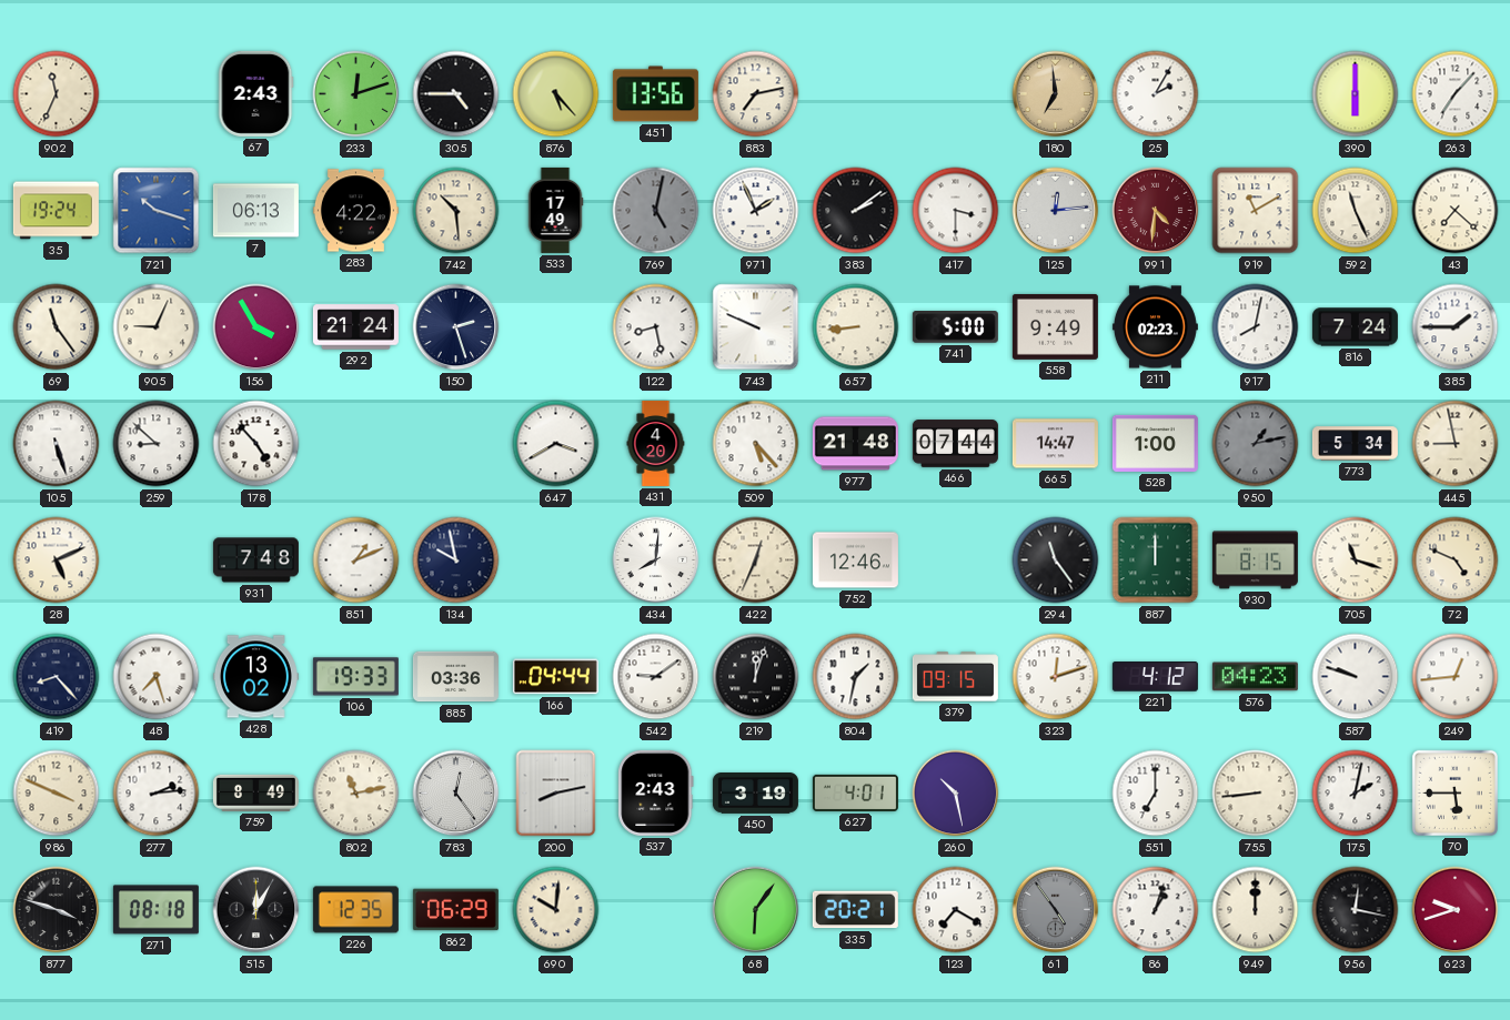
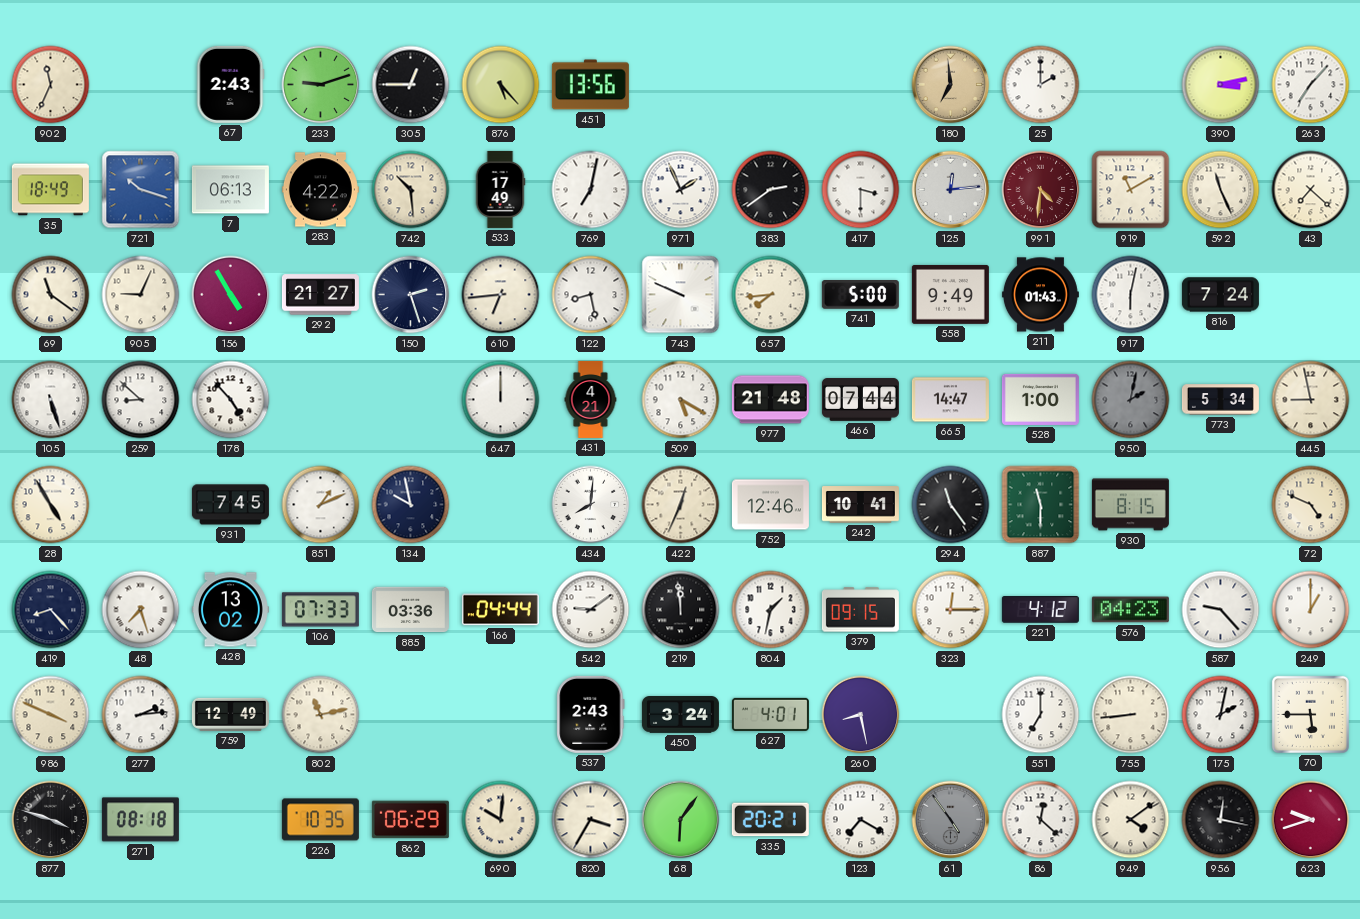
233: 12:12 -> 9:12
305: 4:45 -> 12:45
883: 7:13 -> none
25: 2:05 -> 2:00
390: 6:00 -> 3:13
35: 19:24 -> 18:49
769: 5:02 -> 7:02
769 dial: grey -> white
383: 2:09 -> 2:39
69: 11:24 -> 11:21
156: 3:55 -> 4:55
292: 21:24 -> 21:27
610: none -> 6:44
657: 8:44 -> 7:44
211: 02:23 -> 01:43
917: 8:02 -> 6:02
385: 1:45 -> none
647: 3:40 -> 12:00
431: 4:20 -> 4:21
509: 5:23 -> 5:20
950: 1:13 -> 2:02
28: 5:11 -> 4:55
931: 7:48 -> 7:45
242: none -> 10:41
887: 12:00 -> 11:30
705: 11:18 -> none
106: 19:33 -> 07:33
219: 12:03 -> 11:59
323: 12:12 -> 12:15
587: 9:48 -> 9:23
249: 12:44 -> 1:00
759: 8:49 -> 12:49
783: 12:24 -> none
200: 8:13 -> none
450: 3:19 -> 3:24
260: 10:28 -> 8:28
515: 12:05 -> none
226: 12:35 -> 10:35
820: none -> 3:35
86: 1:03 -> 12:22
949: 12:00 -> 4:09
